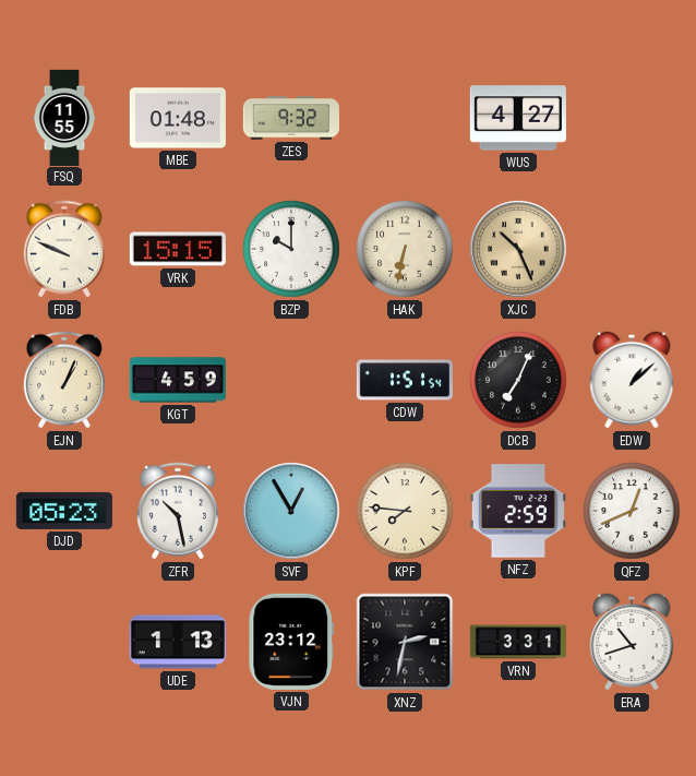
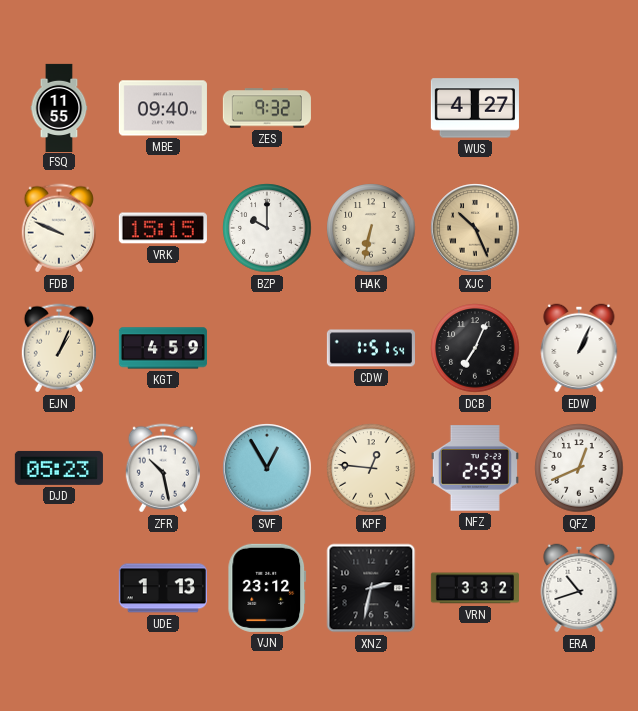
MBE: 01:48 -> 09:40
EDW: 1:08 -> 1:04
KPF: 7:46 -> 12:46
VRN: 3:31 -> 3:32
